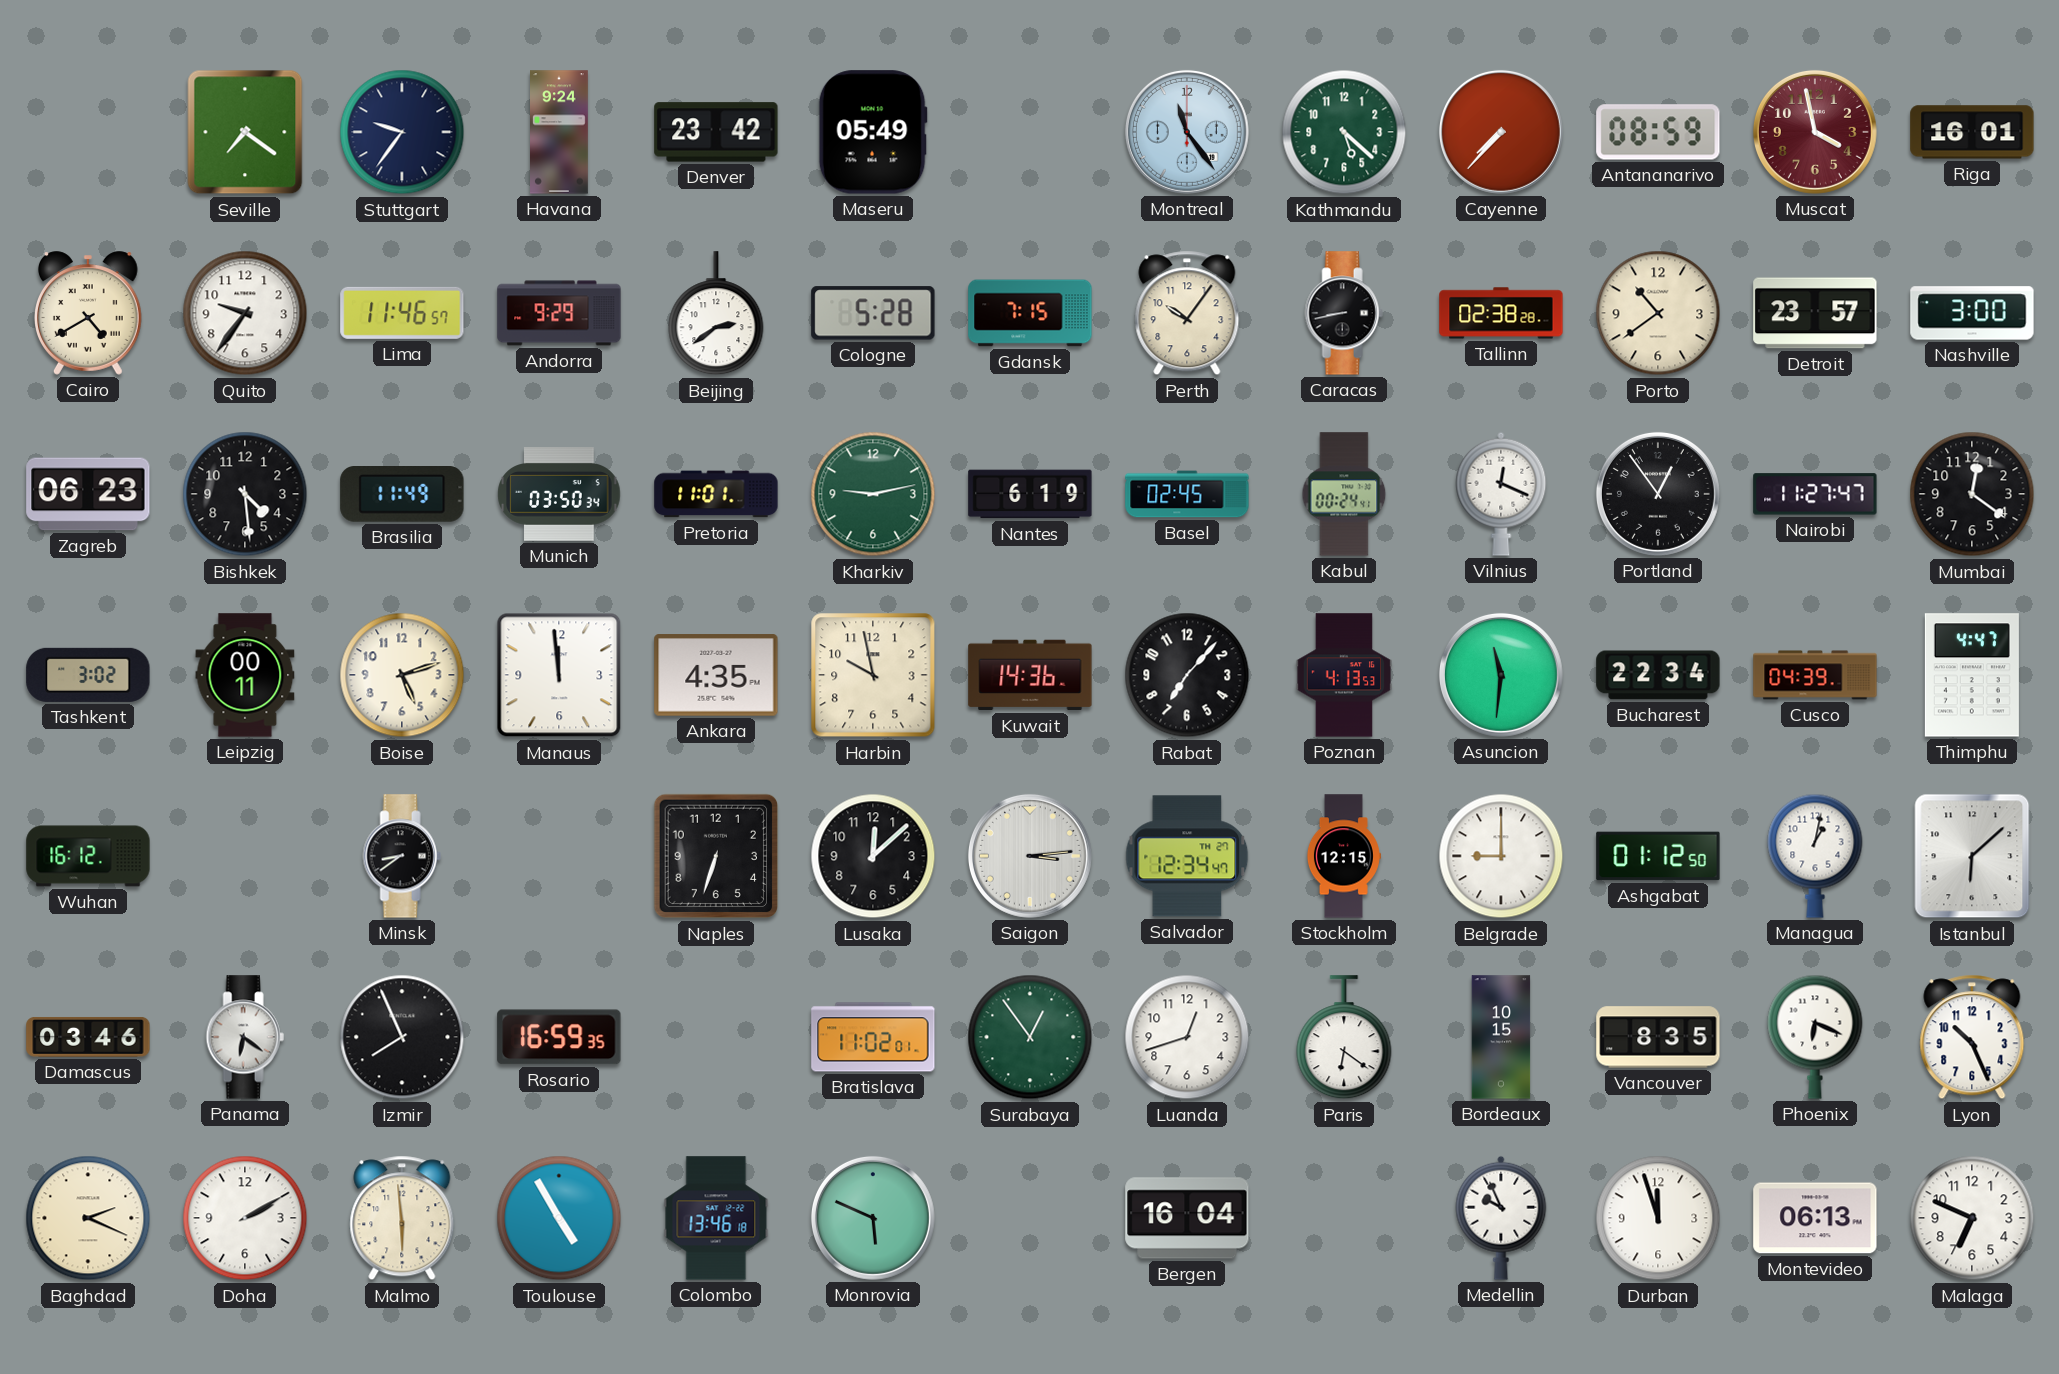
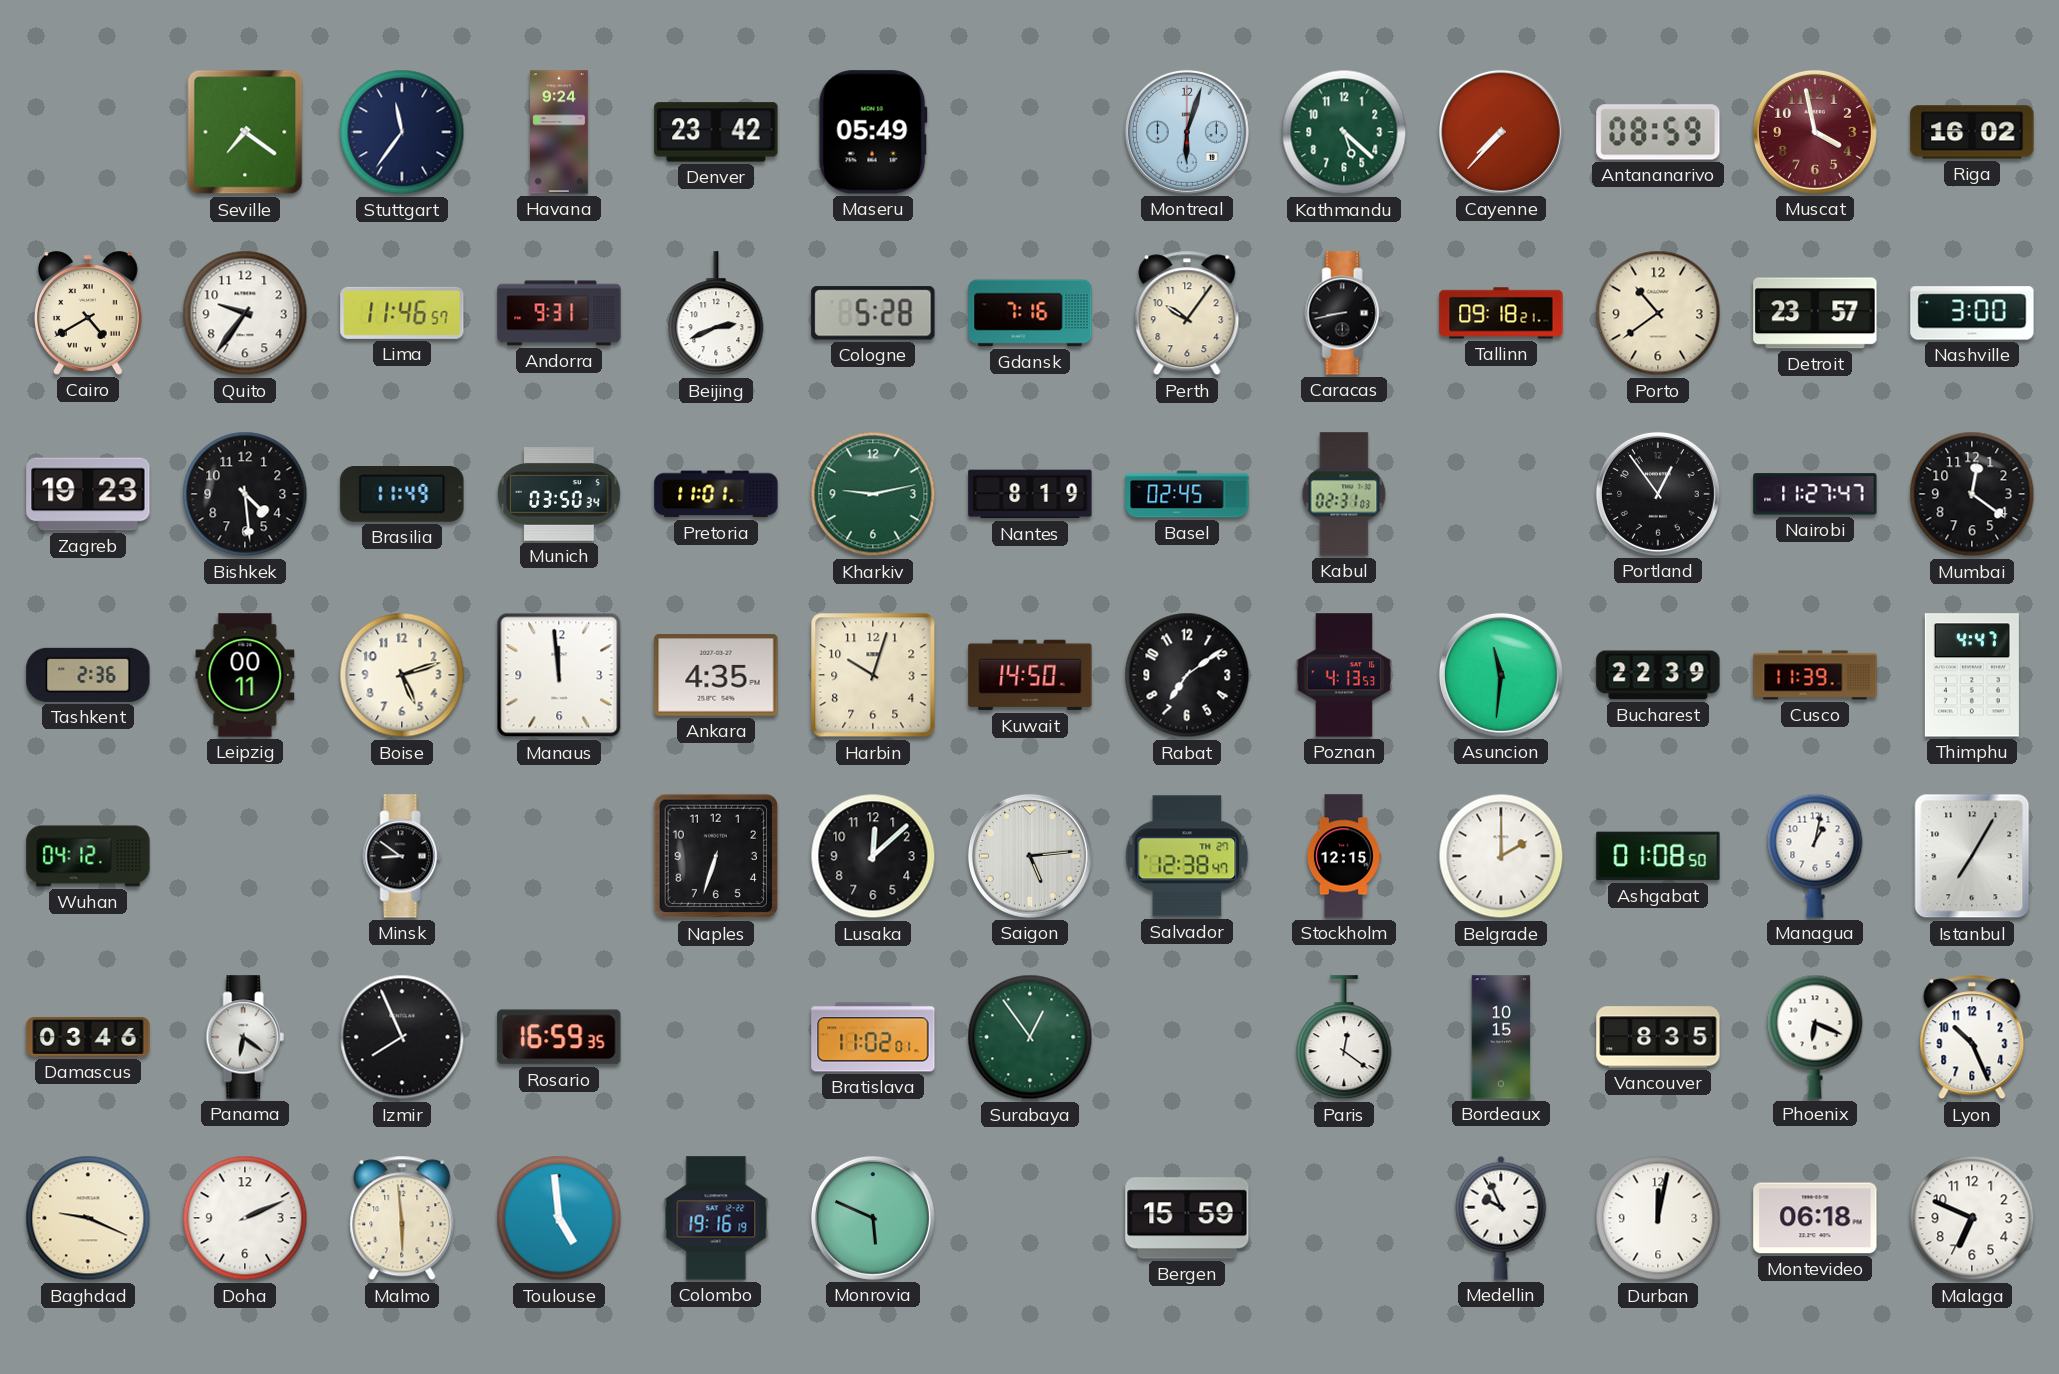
Stuttgart: 9:36 -> 11:36
Montreal: 11:24 -> 6:03
Riga: 16:01 -> 16:02
Andorra: 9:29 -> 9:31
Beijing: 2:39 -> 2:41
Gdansk: 7:15 -> 7:16
Tallinn: 02:38 -> 09:18
Zagreb: 06:23 -> 19:23
Nantes: 6:19 -> 8:19
Kabul: 00:24 -> 02:31
Vilnius: 12:19 -> none
Tashkent: 3:02 -> 2:36
Harbin: 9:58 -> 10:03
Kuwait: 14:36 -> 14:50
Rabat: 7:07 -> 7:09
Bucharest: 22:34 -> 22:39
Cusco: 04:39 -> 11:39
Wuhan: 16:12 -> 04:12
Minsk: 8:39 -> 8:51
Saigon: 3:14 -> 5:14
Salvador: 12:34 -> 12:38
Belgrade: 9:00 -> 2:00
Ashgabat: 01:12 -> 01:08
Istanbul: 6:08 -> 7:05
Luanda: 12:42 -> none
Paris: 6:21 -> 12:21
Baghdad: 2:19 -> 9:19
Doha: 2:10 -> 2:11
Toulouse: 4:55 -> 4:59
Colombo: 13:46 -> 19:16
Bergen: 16:04 -> 15:59
Durban: 11:57 -> 12:02
Montevideo: 06:13 -> 06:18
